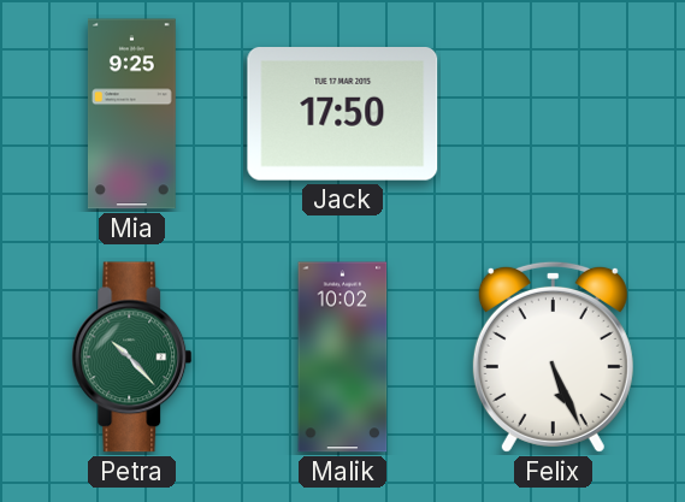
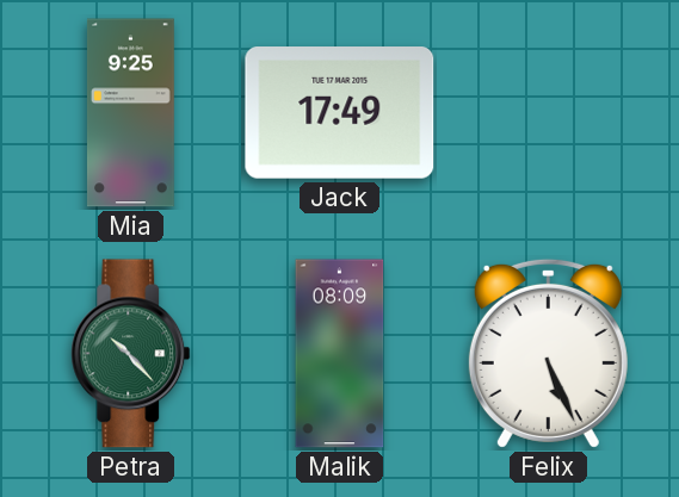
Jack: 17:50 -> 17:49
Malik: 10:02 -> 08:09
